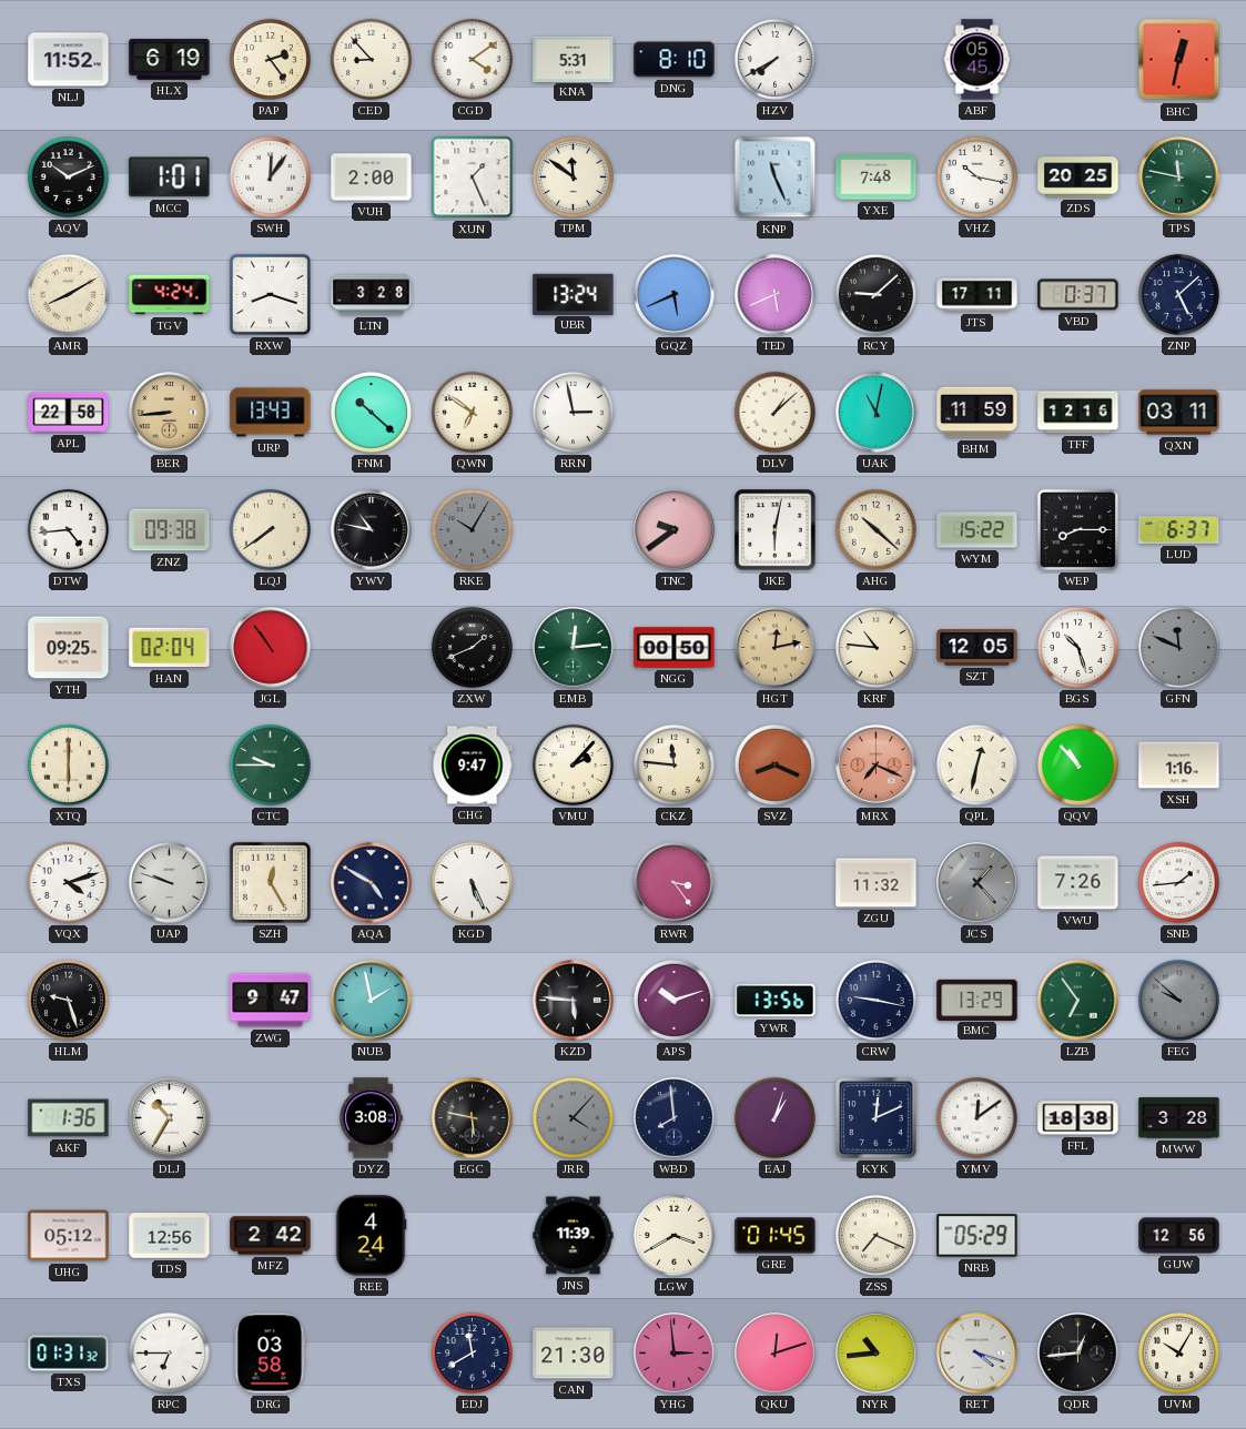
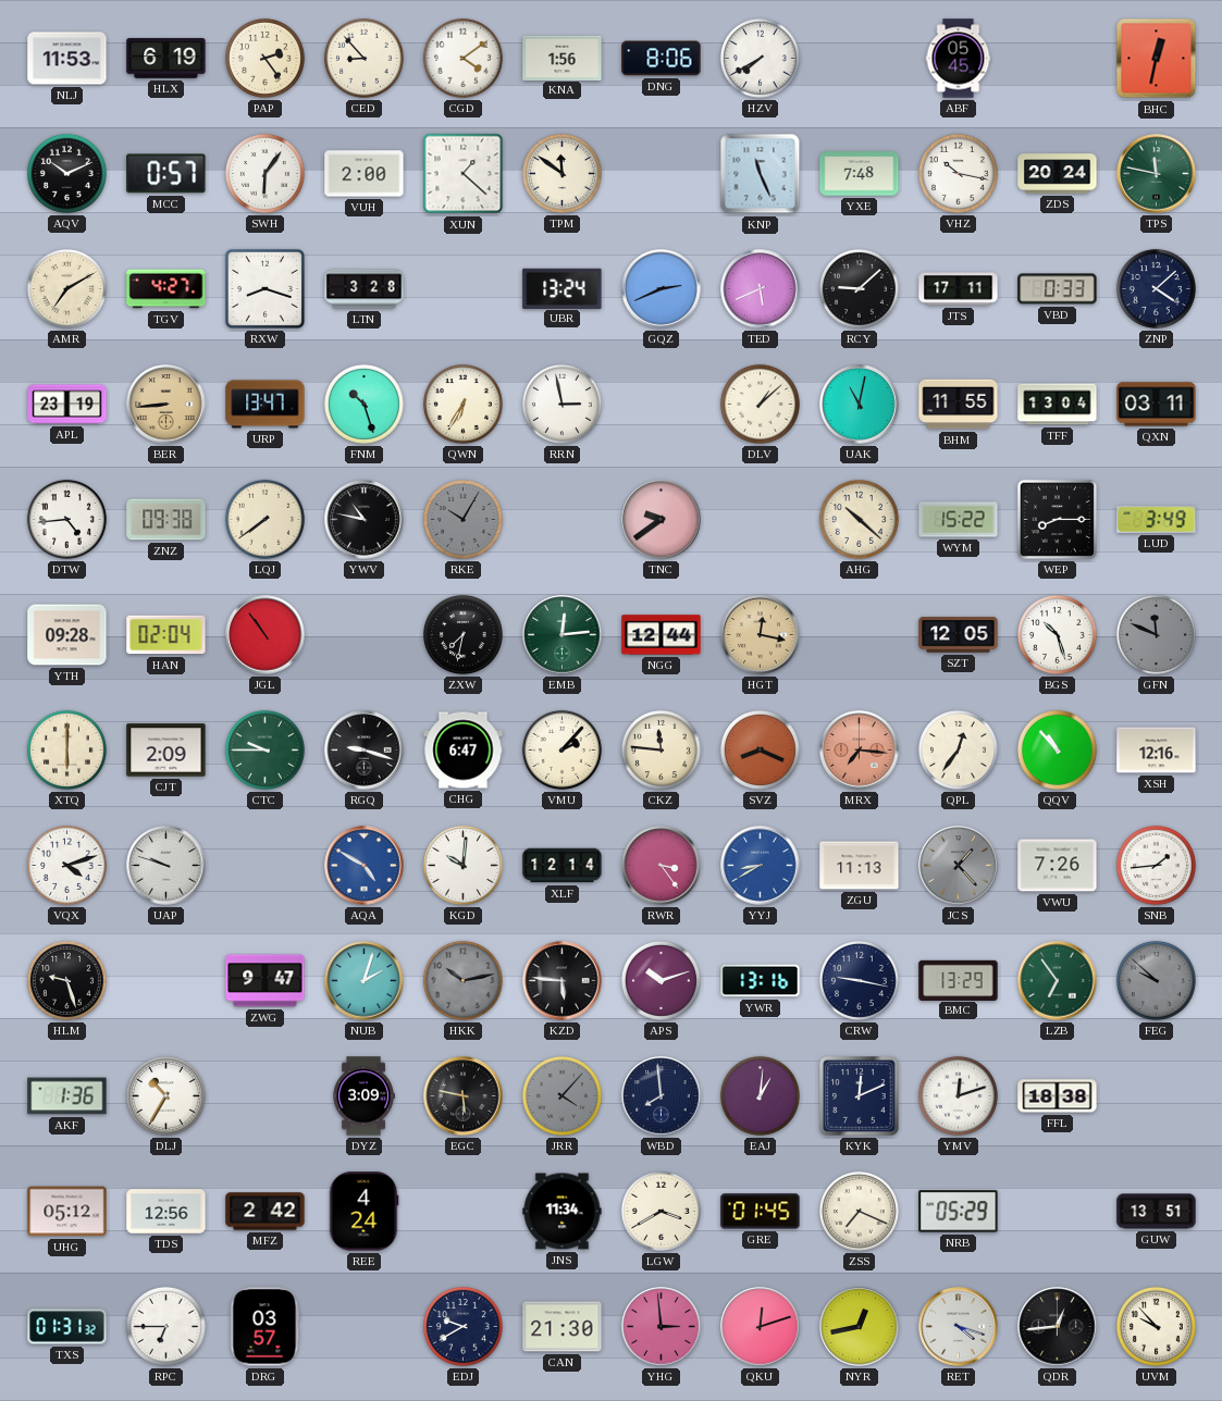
NLJ: 11:52 -> 11:53
KNA: 5:31 -> 1:56
DNG: 8:10 -> 8:06
MCC: 1:01 -> 0:57
SWH: 12:06 -> 6:06
XUN: 1:26 -> 1:22
ZDS: 20:25 -> 20:24
AMR: 8:10 -> 7:10
TGV: 4:24 -> 4:27
GQZ: 5:41 -> 2:41
VBD: 0:37 -> 0:33
ZNP: 5:08 -> 4:08
APL: 22:58 -> 23:19
URP: 13:43 -> 13:47
FNM: 10:22 -> 10:27
QWN: 6:51 -> 6:35
BHM: 11:59 -> 11:55
TFF: 12:16 -> 13:04
JKE: 6:02 -> none
LUD: 6:37 -> 3:49
YTH: 09:25 -> 09:28
ZXW: 1:41 -> 7:32
NGG: 00:50 -> 12:44
HGT: 12:13 -> 12:17
KRF: 10:46 -> none
CJT: none -> 2:09
RGQ: none -> 9:18
CHG: 9:47 -> 6:47
MRX: 7:19 -> 7:16
QPL: 12:32 -> 12:36
XSH: 1:16 -> 12:16
SZH: 12:25 -> none
AQA dial: navy -> blue
KGD: 5:26 -> 10:01
XLF: none -> 12:14
YYJ: none -> 8:40
ZGU: 11:32 -> 11:13
NUB: 1:58 -> 2:03
HKK: none -> 10:13
YWR: 13:56 -> 13:16
DYZ: 3:08 -> 3:09
EAJ: 1:03 -> 1:01
YMV: 12:09 -> 12:12
MWW: 3:28 -> none
JNS: 11:39 -> 11:34
GUW: 12:56 -> 13:51
DRG: 03:58 -> 03:57
EDJ: 11:40 -> 9:40
NYR: 10:44 -> 12:43
UVM: 10:05 -> 9:53
